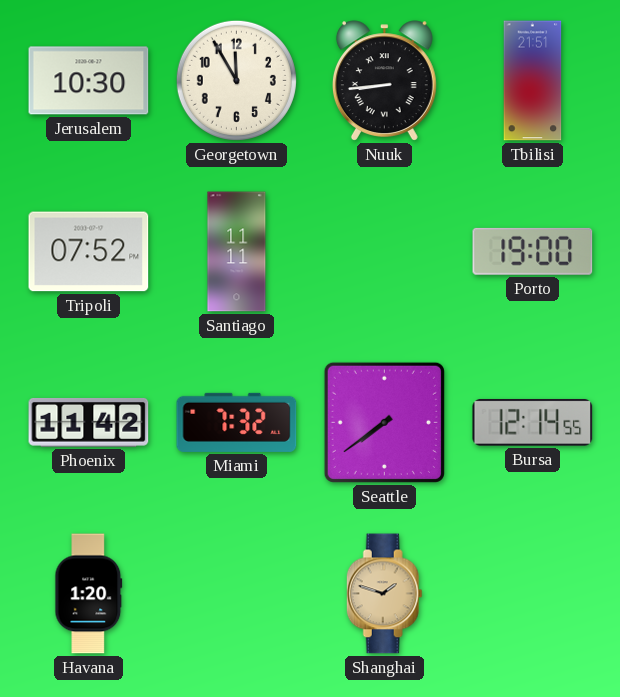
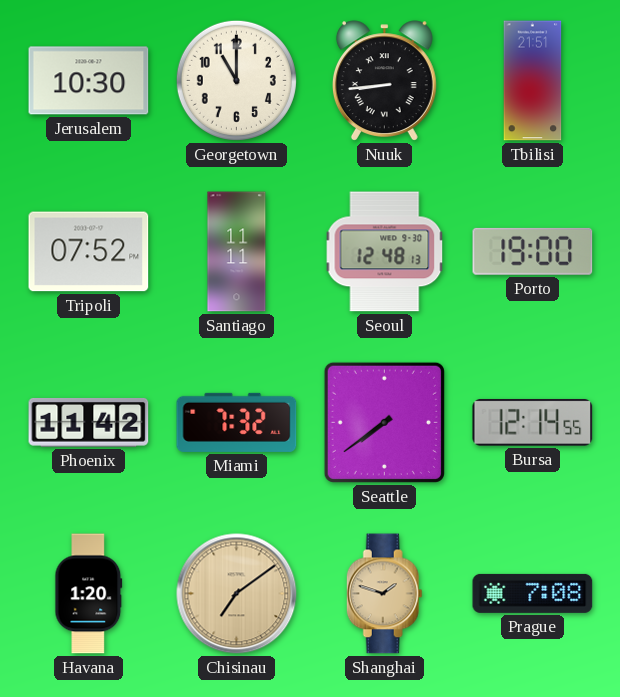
Georgetown: 11:55 -> 11:00
Seoul: none -> 12:48
Chisinau: none -> 7:09
Prague: none -> 7:08
